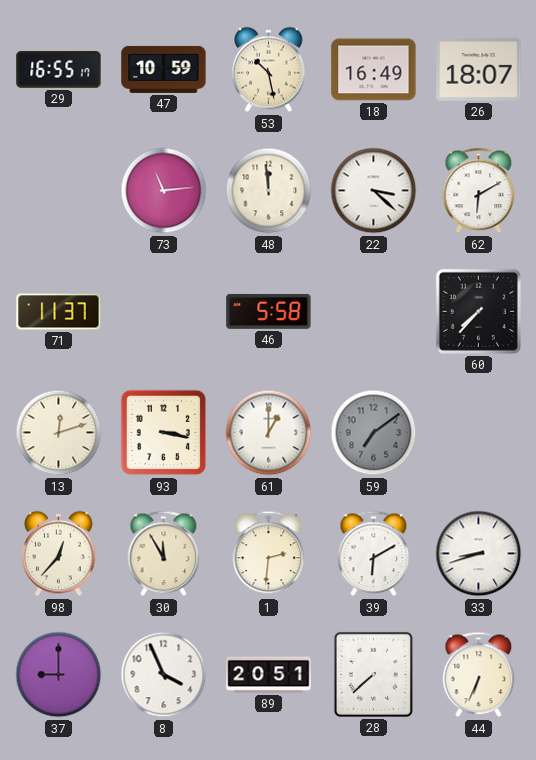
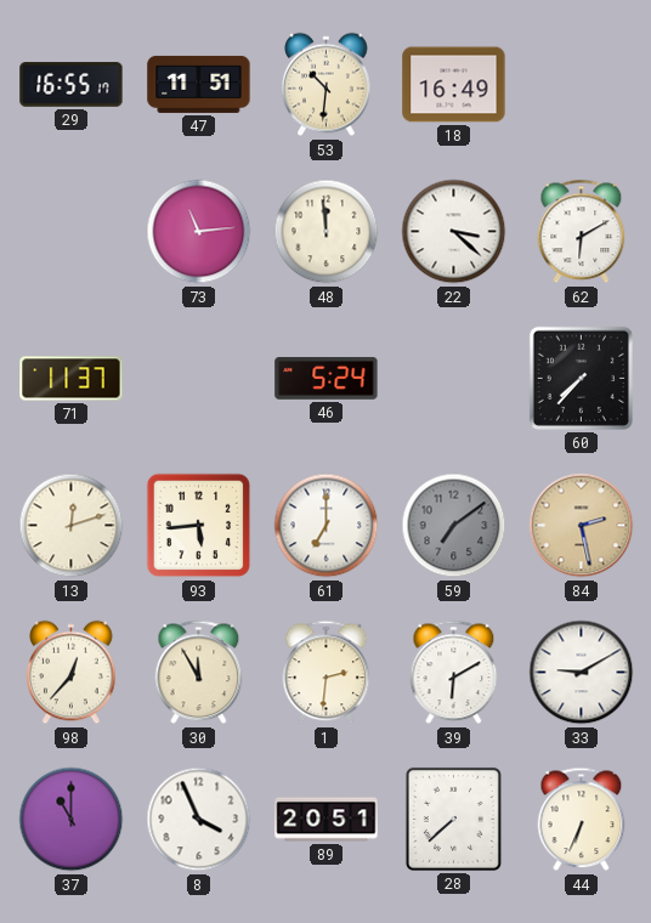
47: 10:59 -> 11:51
53: 10:28 -> 10:31
26: 18:07 -> none
46: 5:58 -> 5:24
93: 3:17 -> 5:44
61: 1:00 -> 7:00
84: none -> 2:28
33: 8:42 -> 9:10
37: 9:00 -> 11:00
